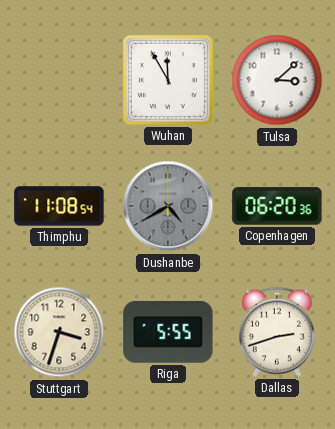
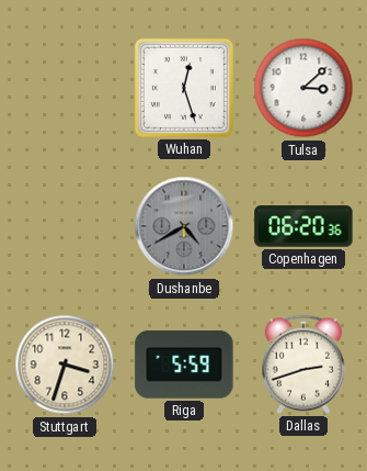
Wuhan: 11:55 -> 12:27
Thimphu: 11:08 -> none
Riga: 5:55 -> 5:59
